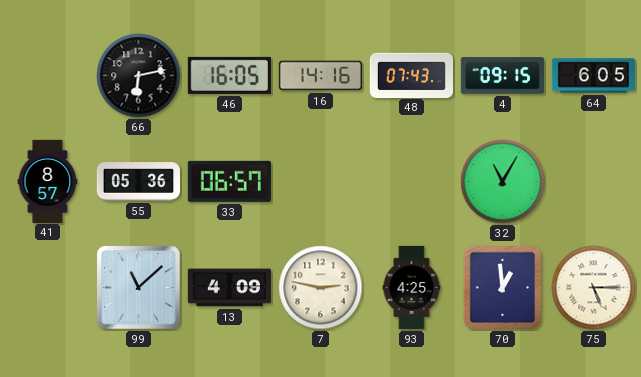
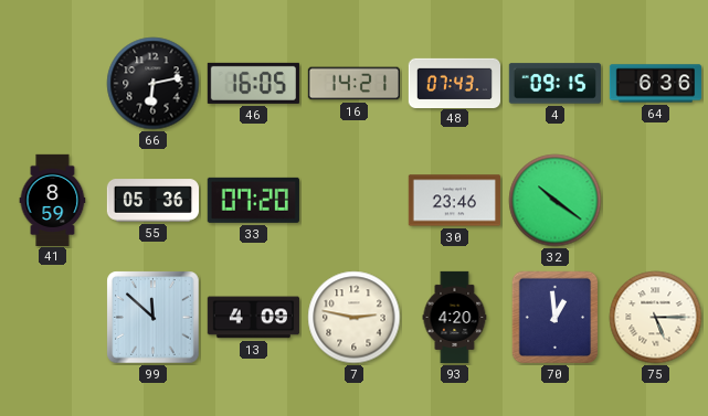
16: 14:16 -> 14:21
64: 6:05 -> 6:36
41: 8:57 -> 8:59
33: 06:57 -> 07:20
30: none -> 23:46
32: 11:05 -> 10:21
99: 11:08 -> 11:52
93: 4:25 -> 4:20
